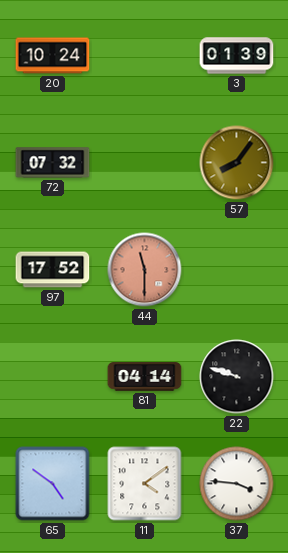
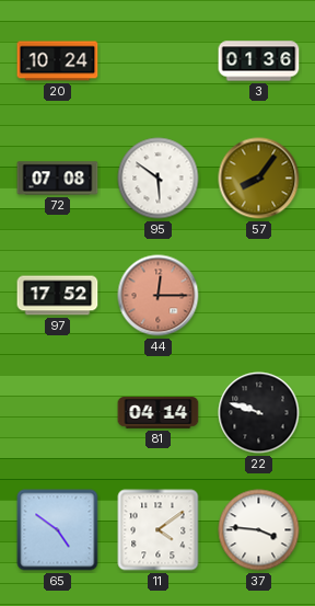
3: 01:39 -> 01:36
72: 07:32 -> 07:08
95: none -> 5:51
44: 11:30 -> 12:15
